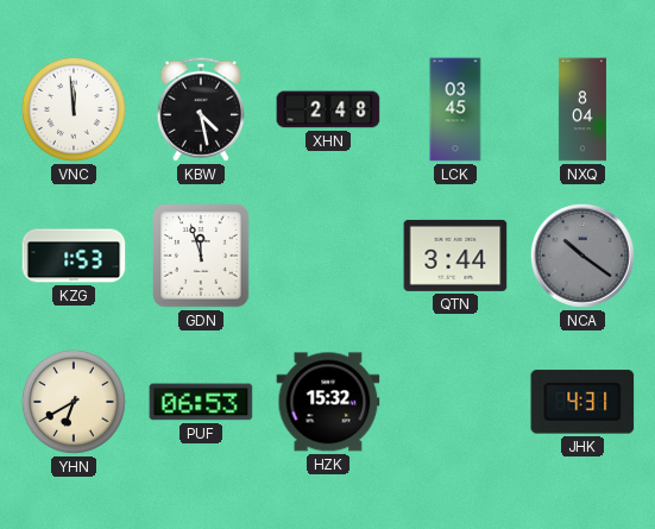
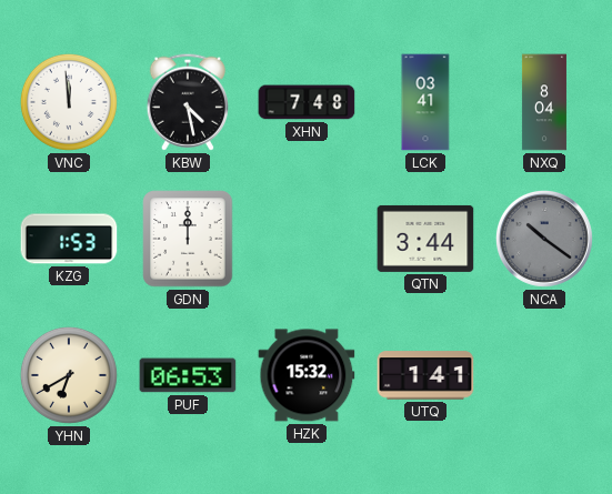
XHN: 2:48 -> 7:48
LCK: 03:45 -> 03:41
GDN: 11:57 -> 12:00
UTQ: none -> 1:41
JHK: 4:31 -> none
